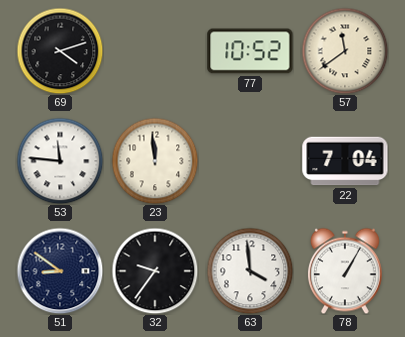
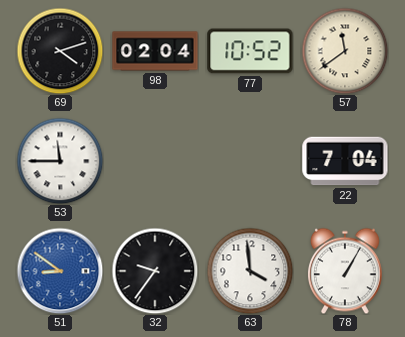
98: none -> 02:04
53: 11:46 -> 11:45
23: 11:59 -> none
51 dial: navy -> blue
